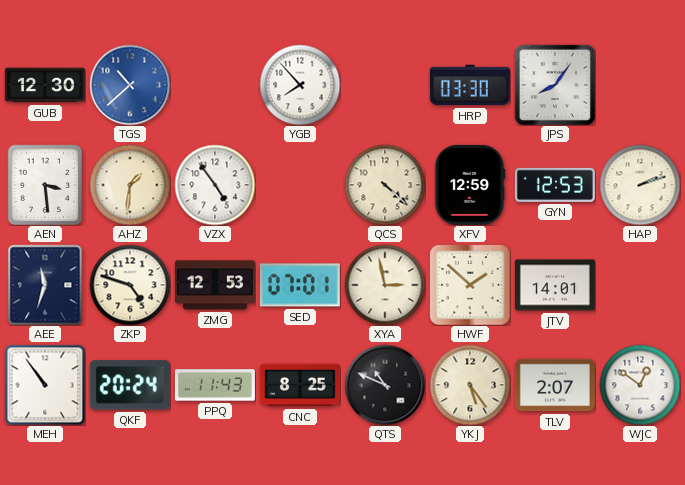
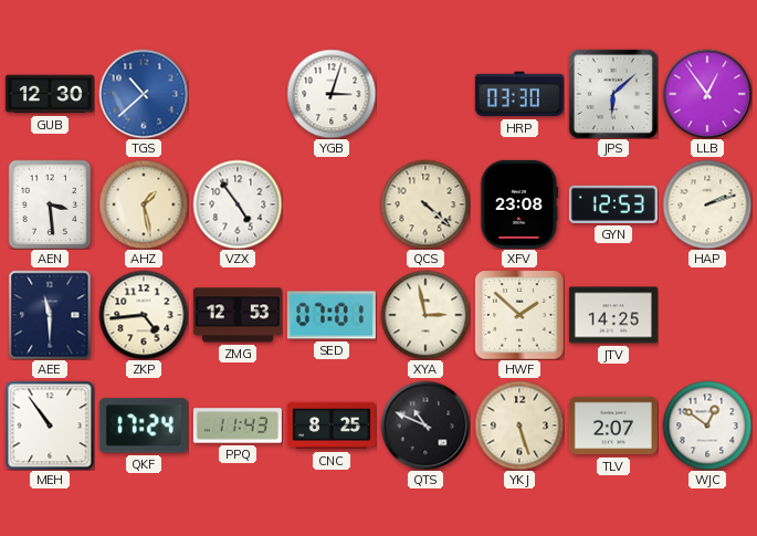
YGB: 7:53 -> 3:03
JPS: 8:06 -> 6:08
LLB: none -> 12:54
AHZ: 1:31 -> 1:28
XFV: 12:59 -> 23:08
AEE: 11:33 -> 11:30
ZKP: 4:48 -> 4:44
JTV: 14:01 -> 14:25
QKF: 20:24 -> 17:24
YKJ: 5:24 -> 5:27
